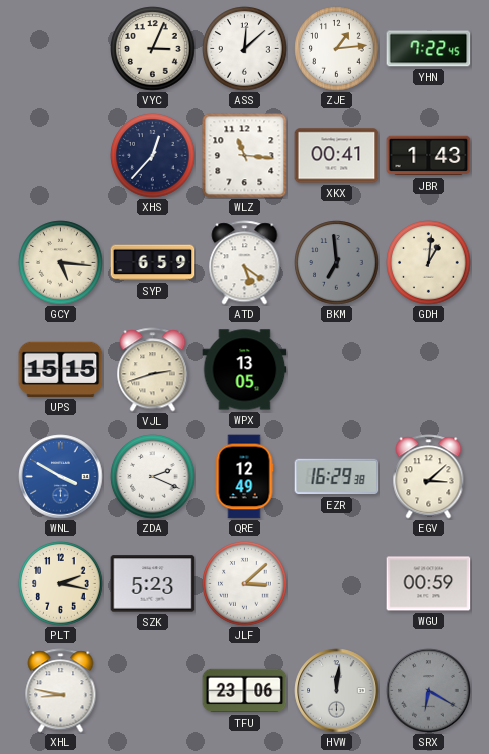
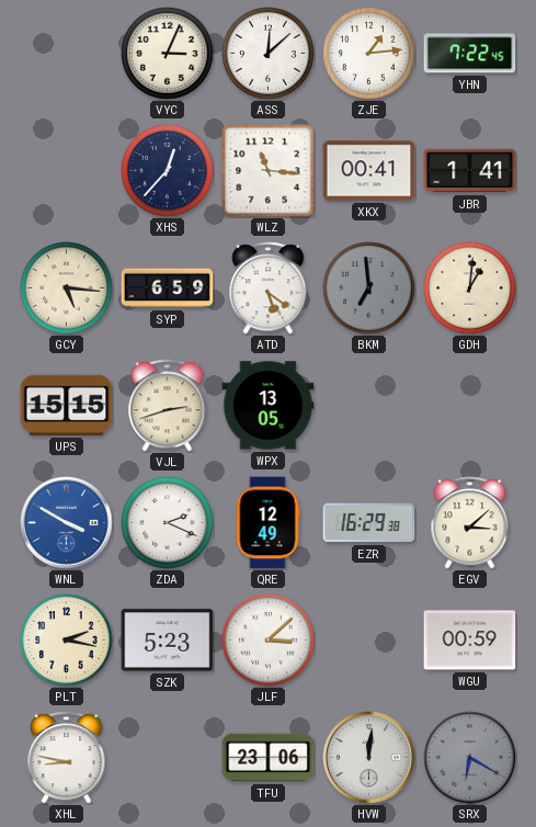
JBR: 1:43 -> 1:41
